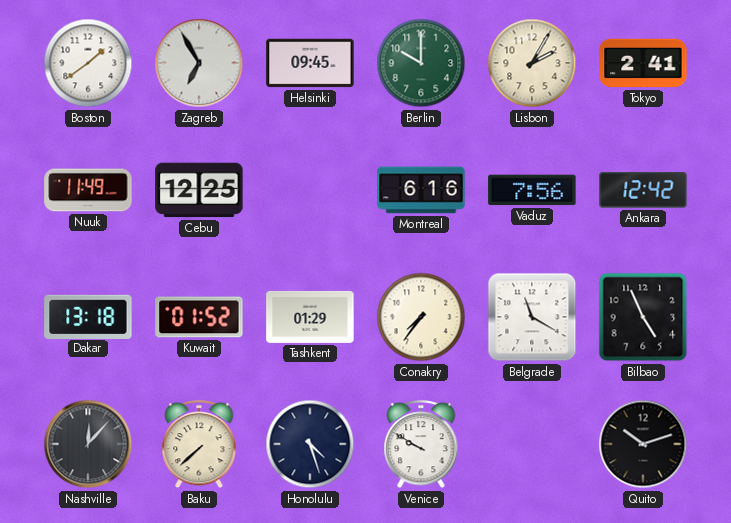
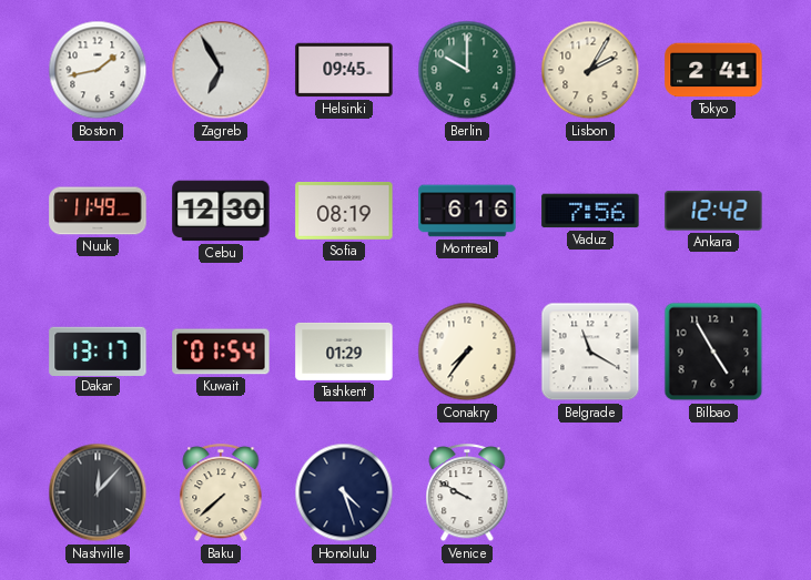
Boston: 1:39 -> 1:43
Cebu: 12:25 -> 12:30
Sofia: none -> 08:19
Dakar: 13:18 -> 13:17
Kuwait: 01:52 -> 01:54
Bilbao: 4:56 -> 4:55
Quito: 10:12 -> none
